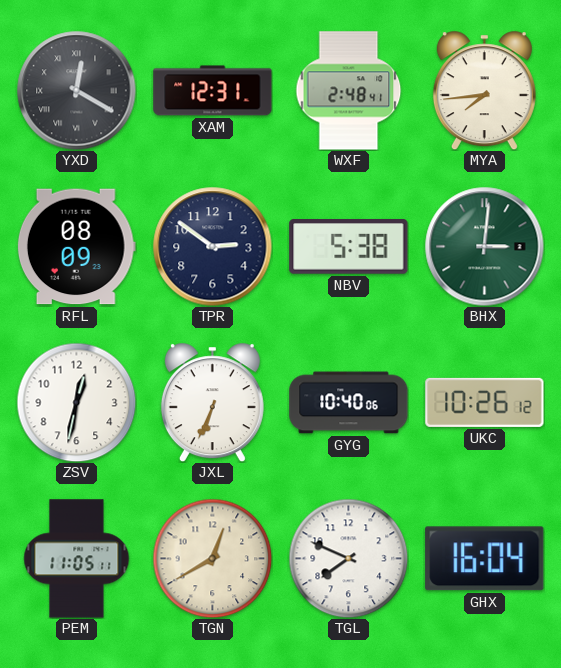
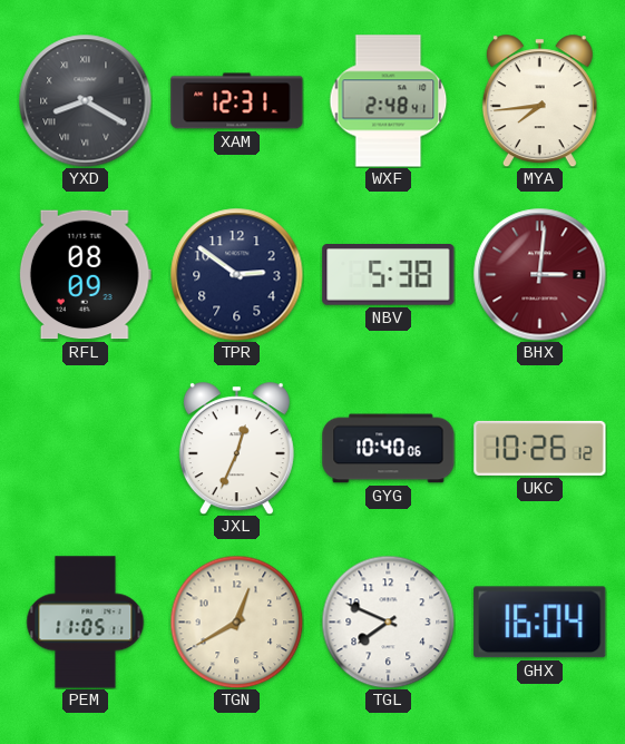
YXD: 12:20 -> 8:20
BHX dial: green -> burgundy
ZSV: 12:32 -> none
JXL: 6:34 -> 12:34
